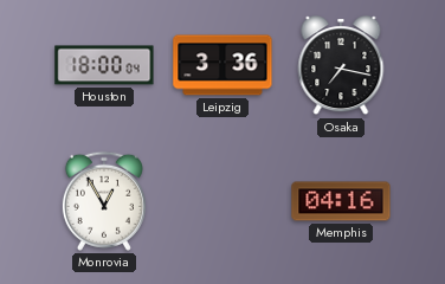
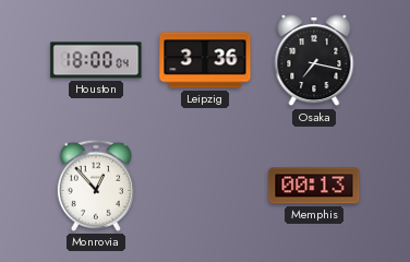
Monrovia: 12:55 -> 12:53
Memphis: 04:16 -> 00:13
